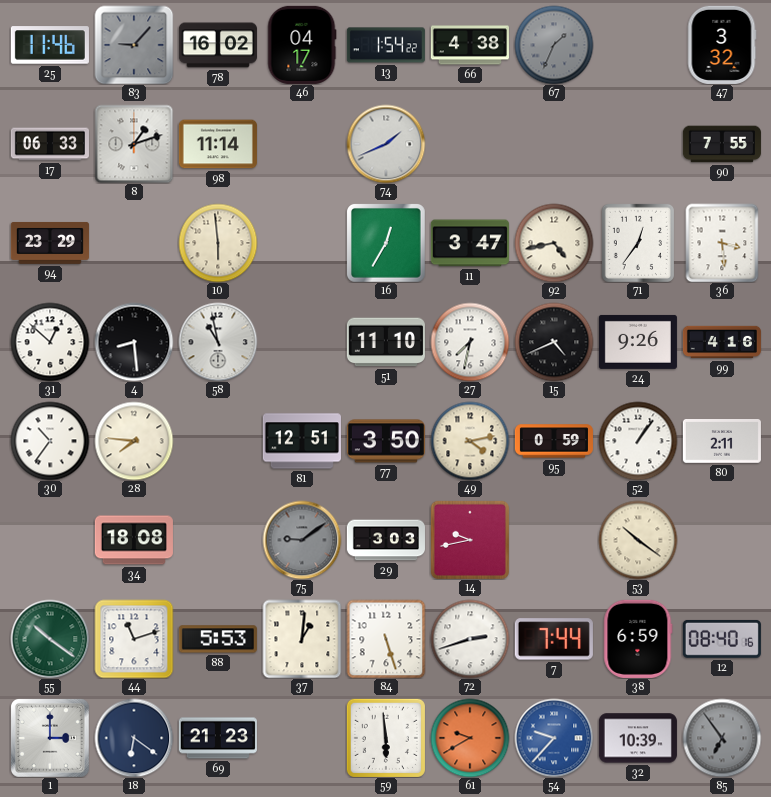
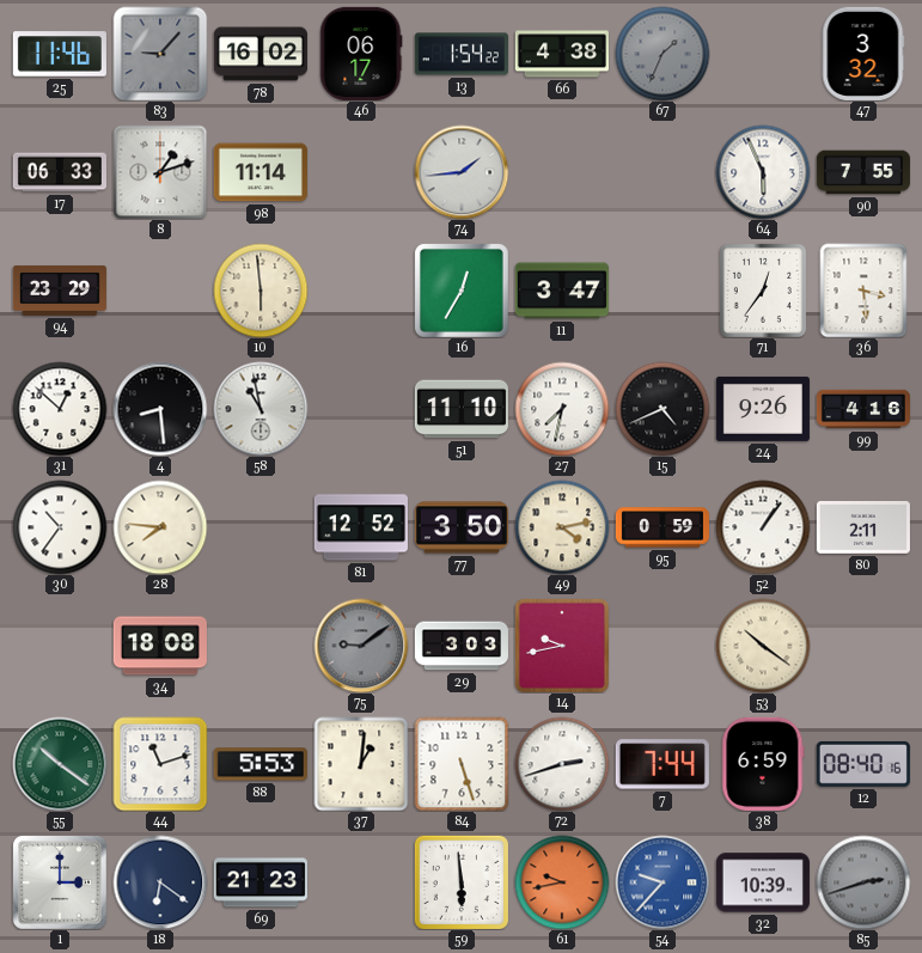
46: 04:17 -> 06:17
74: 1:41 -> 1:44
64: none -> 5:56
92: 4:43 -> none
81: 12:51 -> 12:52
61: 9:40 -> 9:43
85: 6:54 -> 2:42
